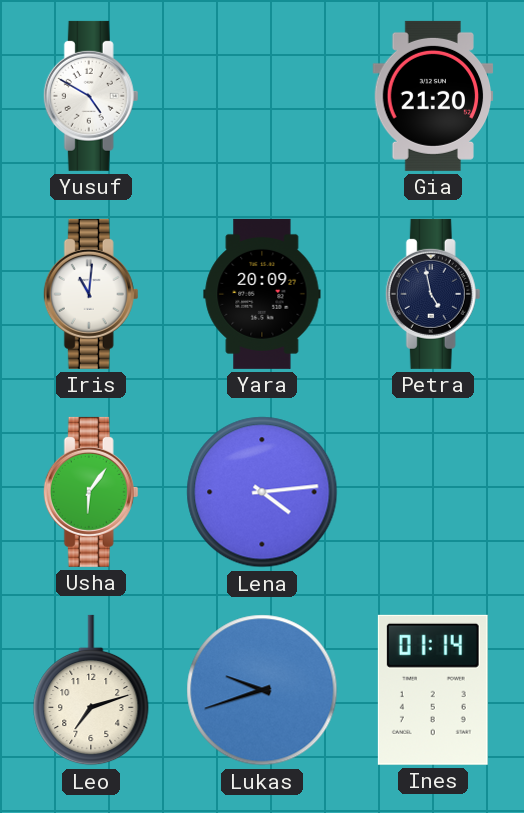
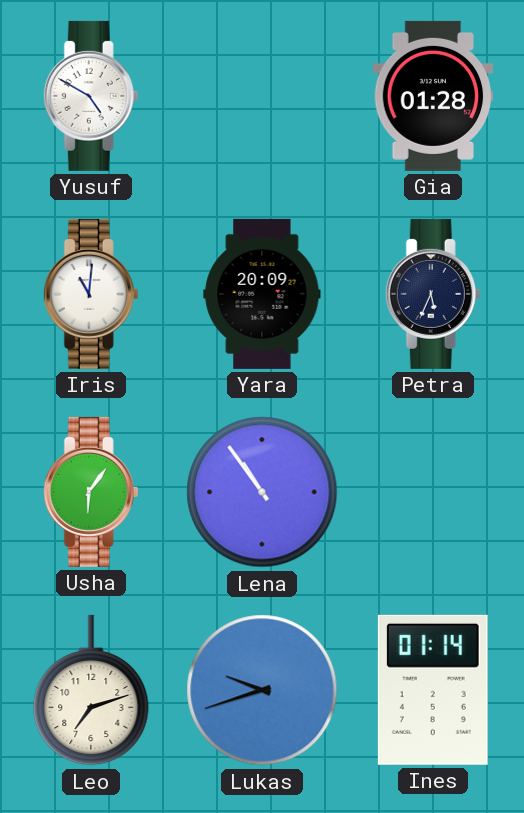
Gia: 21:20 -> 01:28
Petra: 4:58 -> 5:34
Lena: 4:14 -> 10:54
